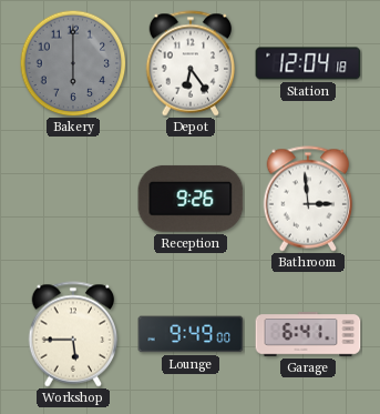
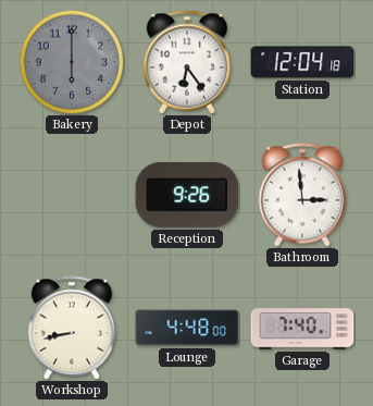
Workshop: 5:45 -> 8:43
Lounge: 9:49 -> 4:48
Garage: 6:41 -> 7:40
